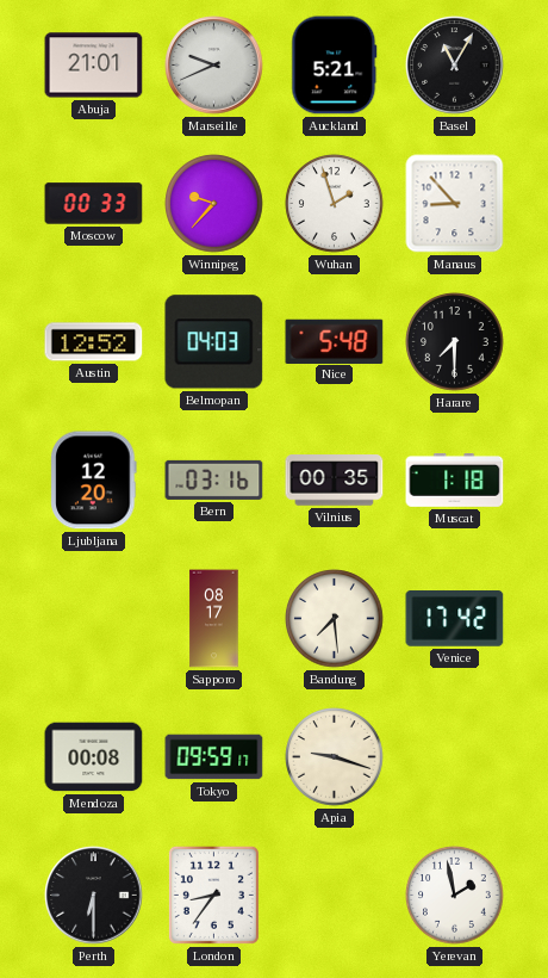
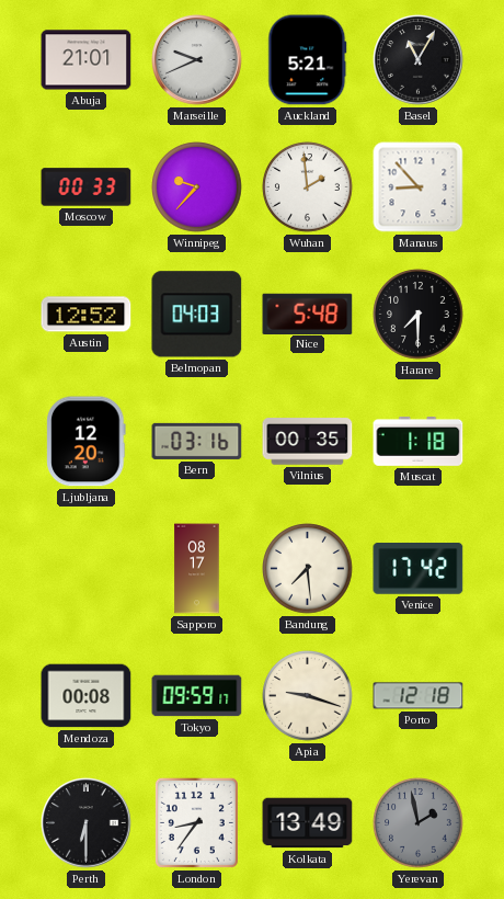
Wuhan: 1:57 -> 1:59
Porto: none -> 12:18
Kolkata: none -> 13:49
Yerevan dial: white -> grey
